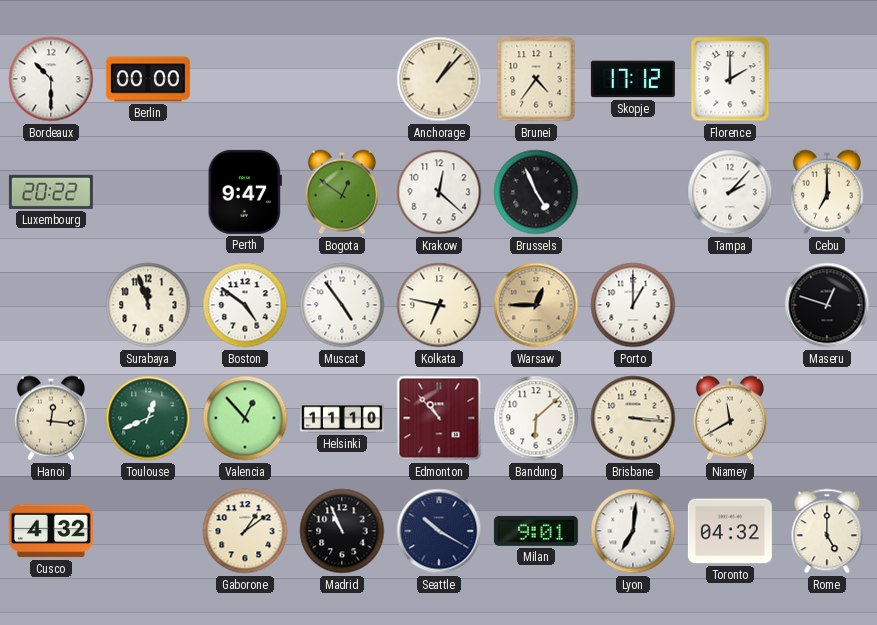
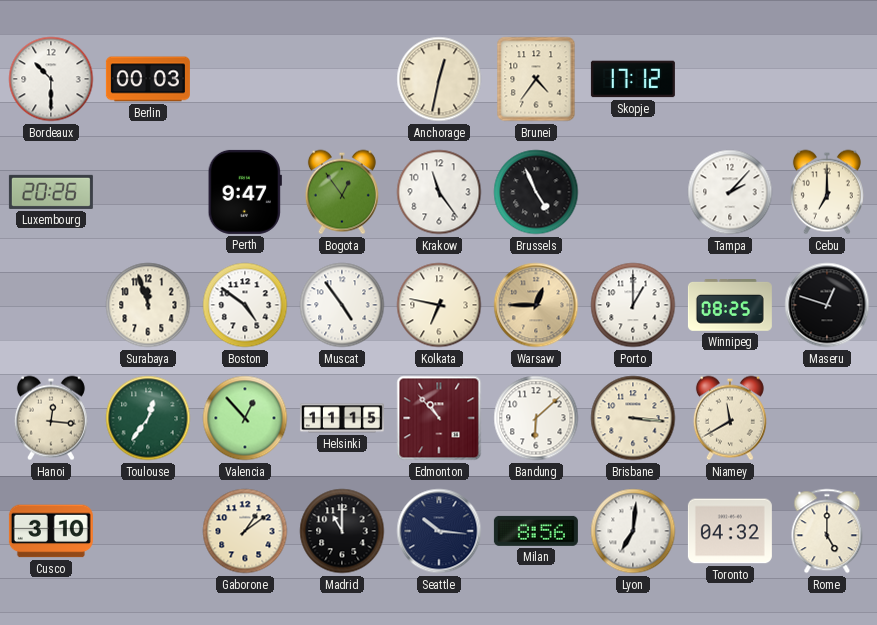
Berlin: 00:00 -> 00:03
Anchorage: 1:07 -> 12:32
Florence: 2:00 -> none
Luxembourg: 20:22 -> 20:26
Bogota: 12:51 -> 12:54
Krakow: 12:22 -> 11:24
Winnipeg: none -> 08:25
Toulouse: 12:41 -> 12:36
Helsinki: 11:10 -> 11:15
Cusco: 4:32 -> 3:10
Madrid: 10:56 -> 11:00
Seattle: 10:20 -> 10:16
Milan: 9:01 -> 8:56
